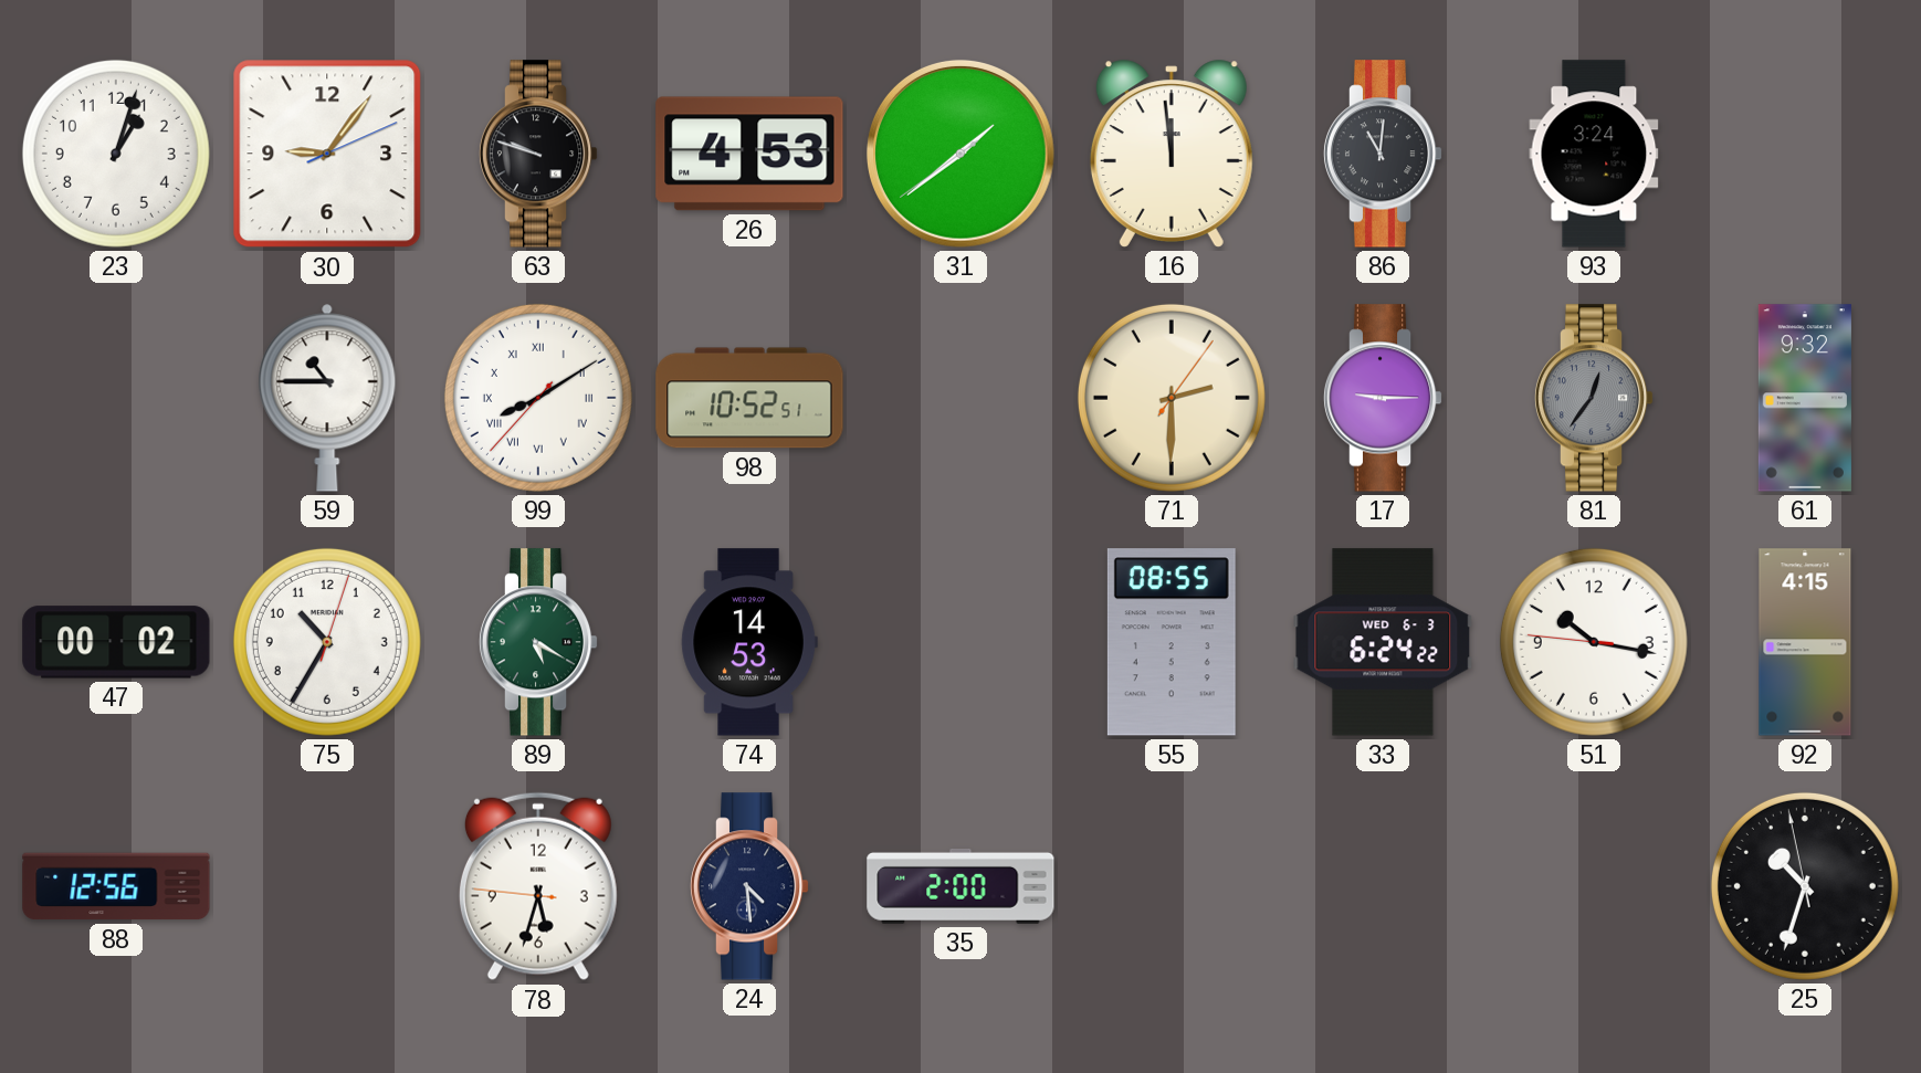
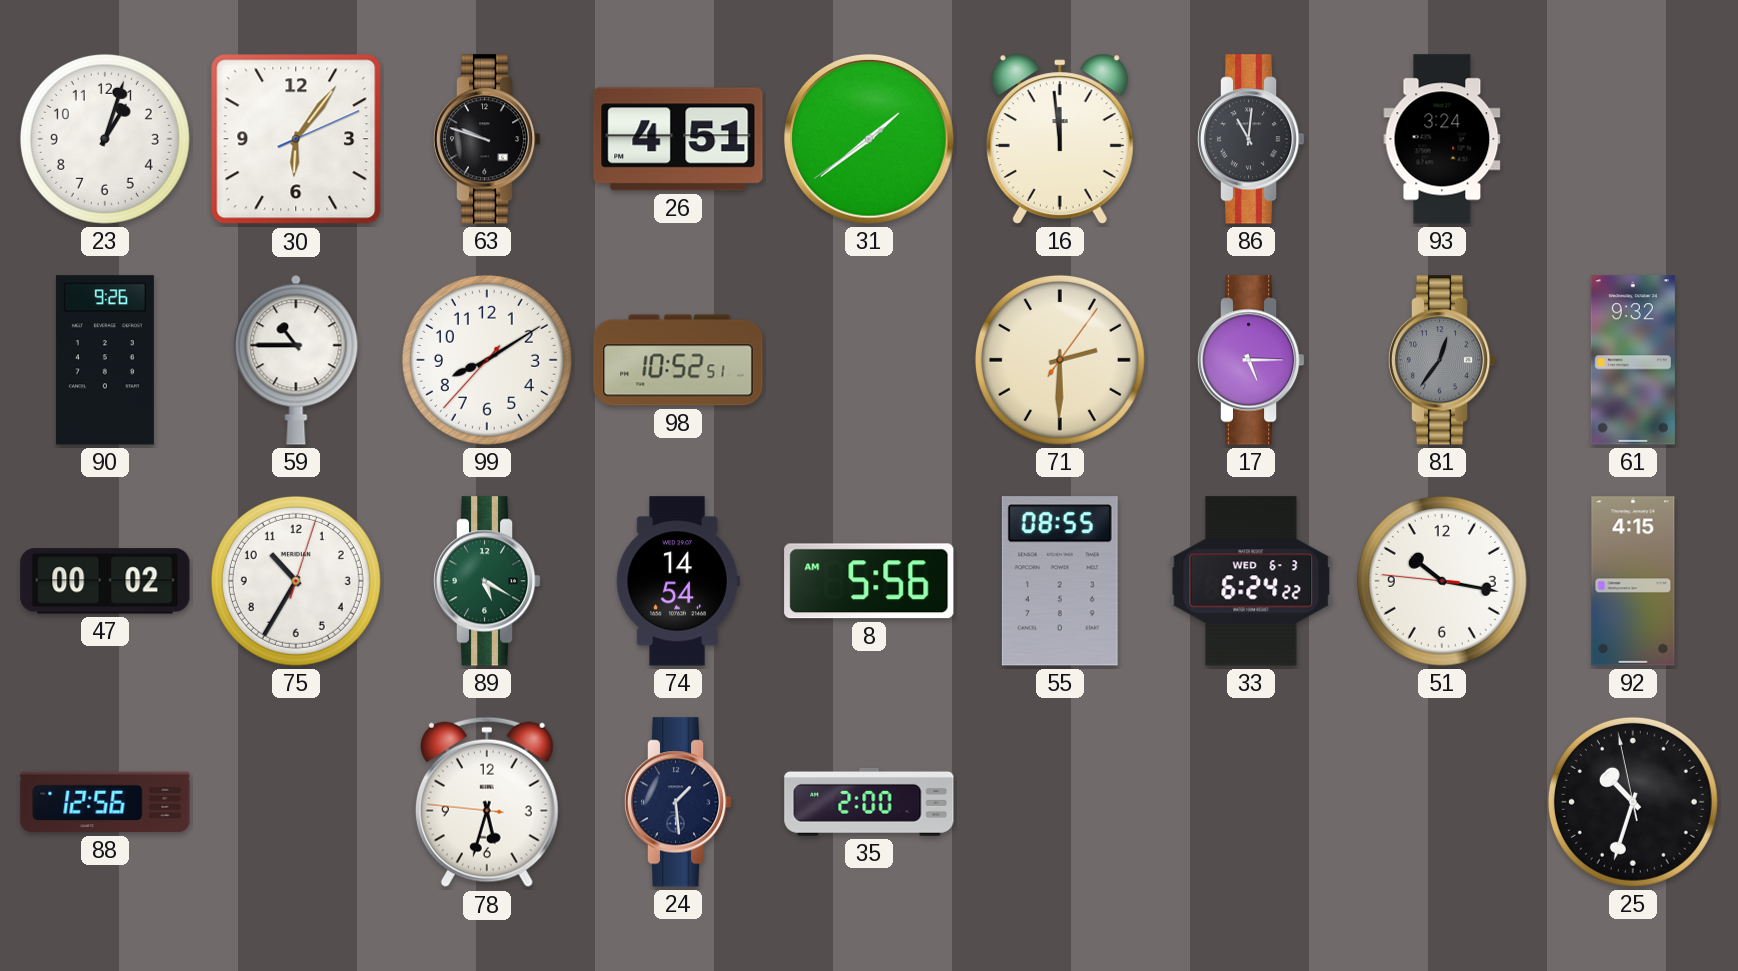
30: 9:06 -> 6:06
26: 4:53 -> 4:51
90: none -> 9:26
99 numerals: Roman -> Arabic
17: 9:15 -> 5:15
74: 14:53 -> 14:54
8: none -> 5:56
24: 4:29 -> 1:29
